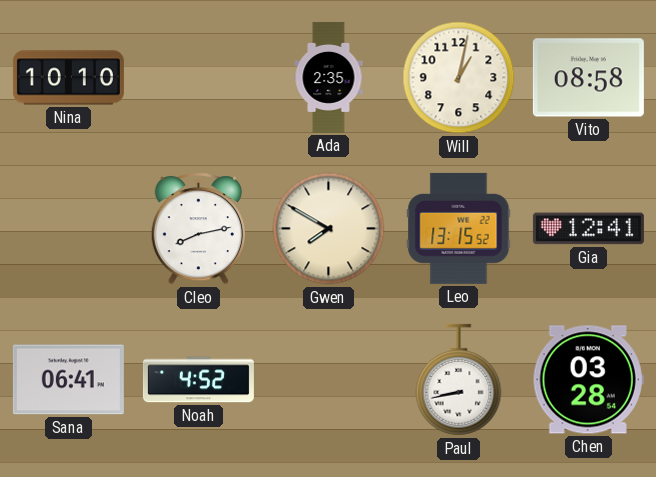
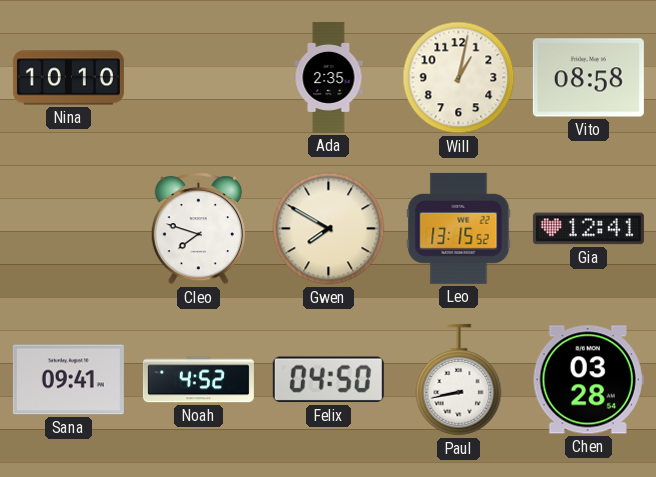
Cleo: 8:13 -> 7:48
Sana: 06:41 -> 09:41
Felix: none -> 04:50
